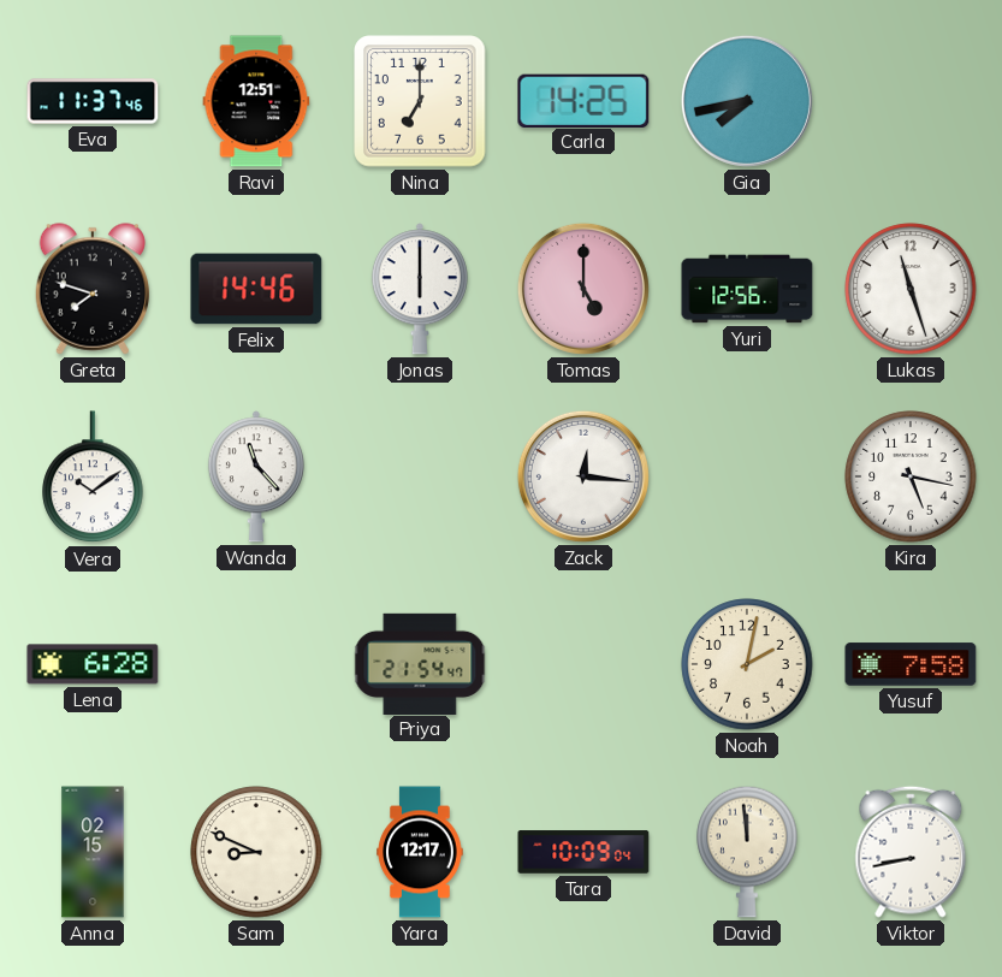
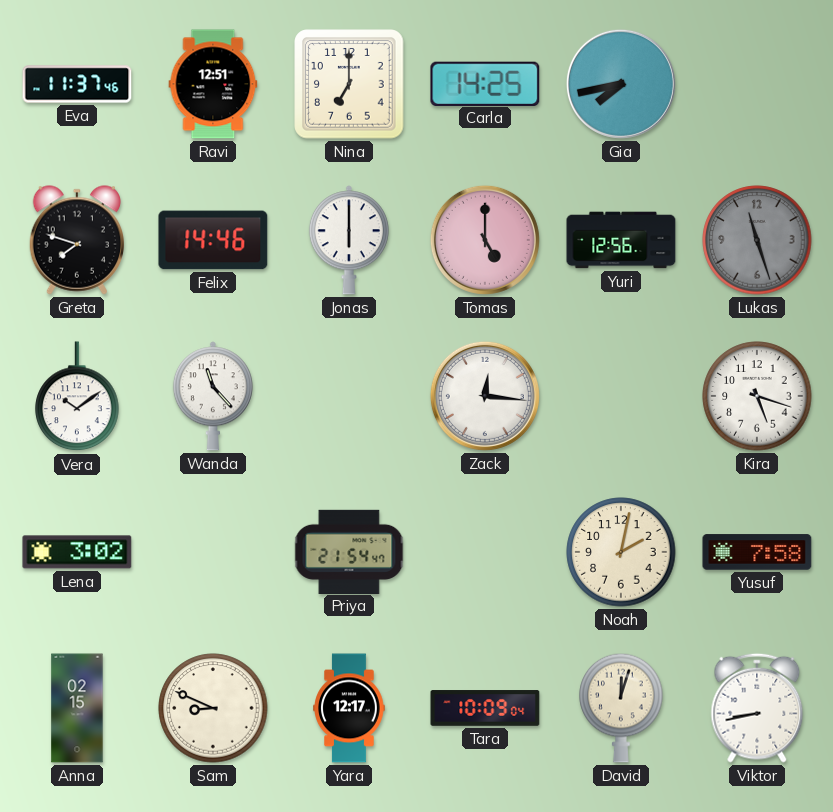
Lukas dial: white -> grey
Kira: 5:17 -> 5:18
Lena: 6:28 -> 3:02
David: 11:59 -> 12:03
